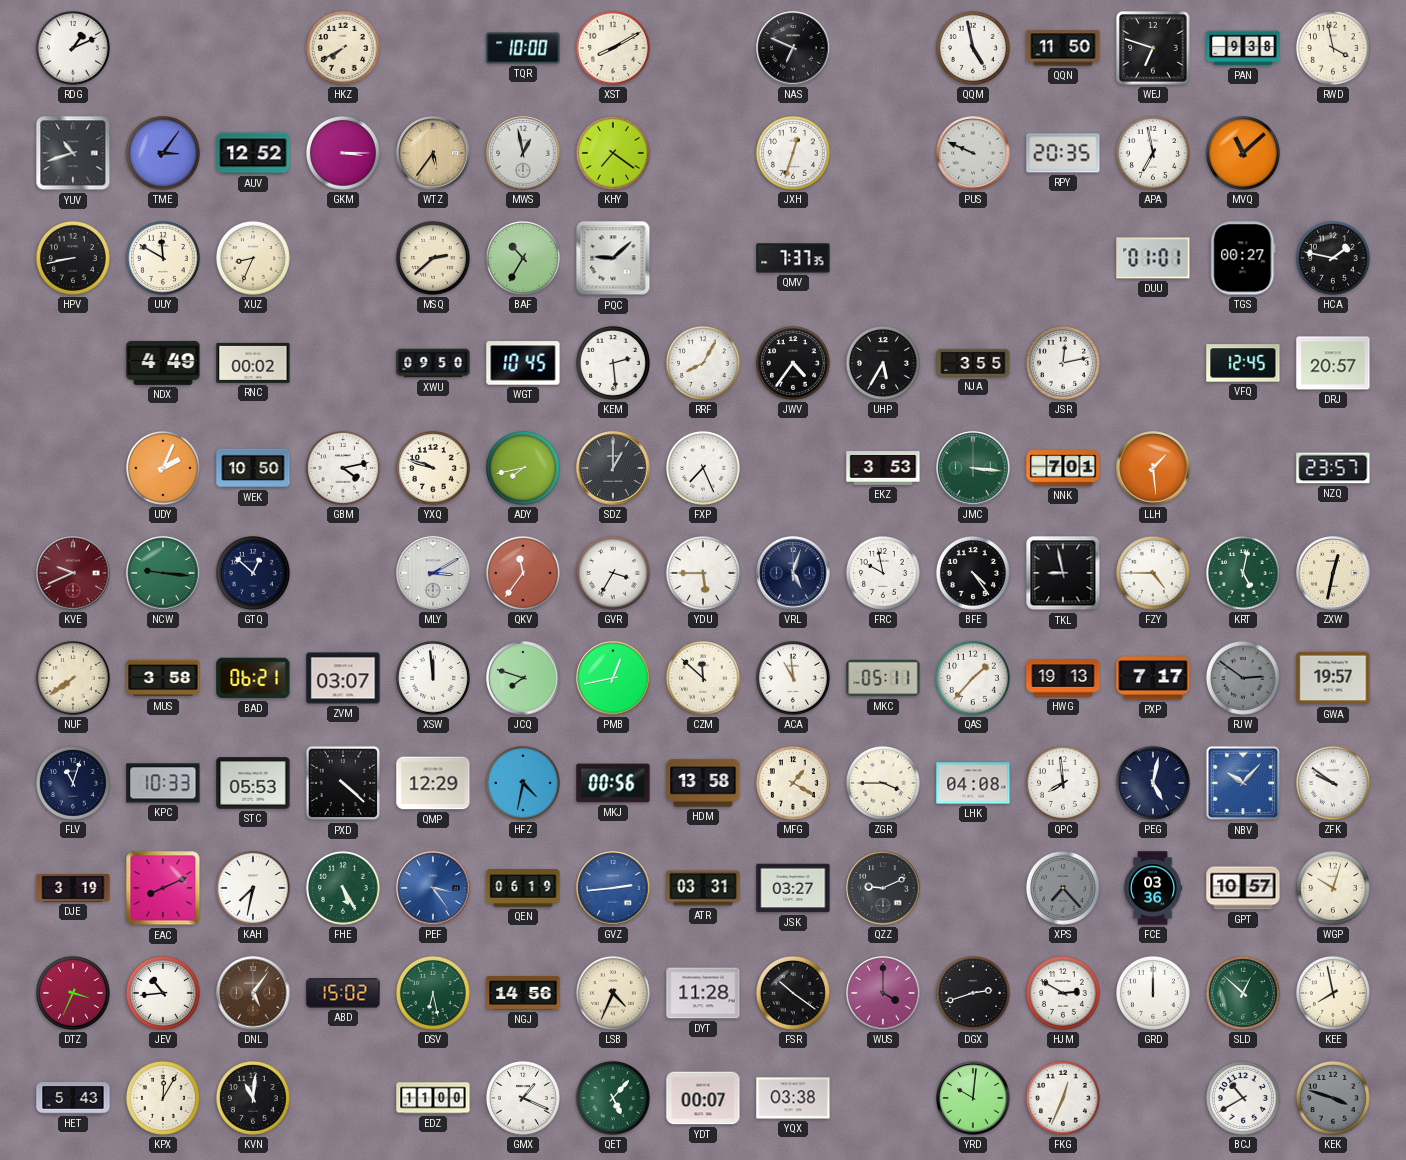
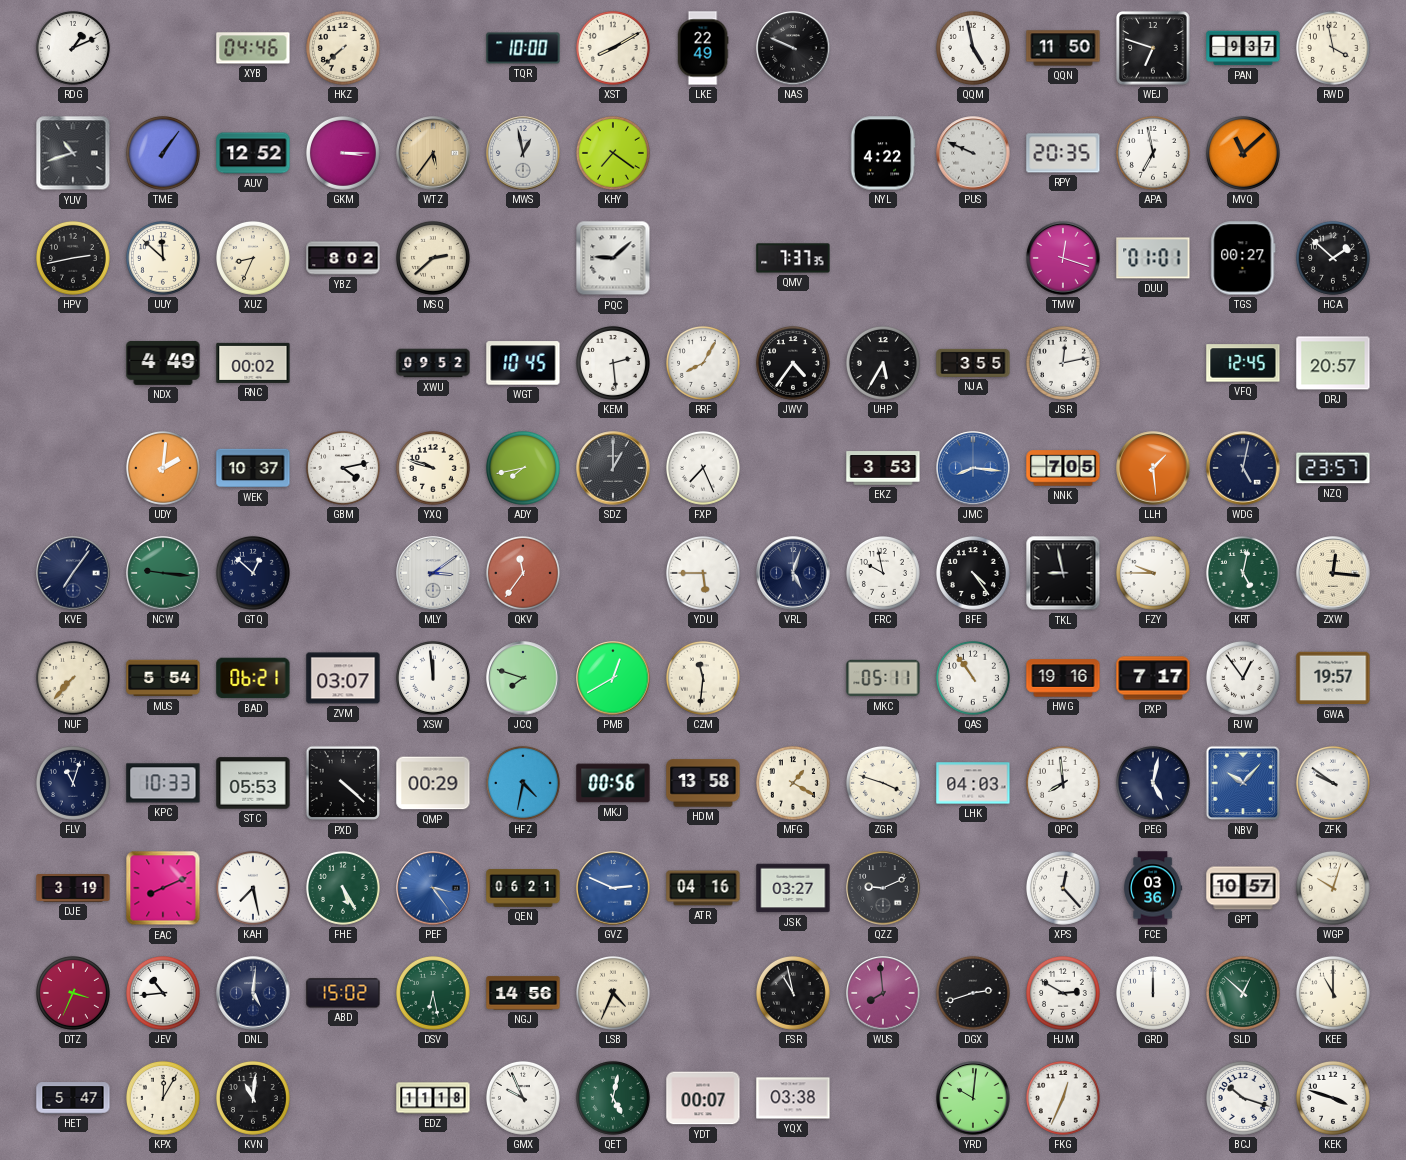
XYB: none -> 04:46
HKZ: 7:40 -> 7:38
LKE: none -> 22:49
NAS: 6:49 -> 9:49
PAN: 9:38 -> 9:37
TME: 3:06 -> 1:06
JXH: 12:33 -> none
NYL: none -> 4:22
HPV: 8:43 -> 2:43
UUY: 11:50 -> 11:52
YBZ: none -> 8:02
BAF: 10:35 -> none
TMW: none -> 12:18
HCA: 1:47 -> 1:52
XWU: 09:50 -> 09:52
UDY: 2:04 -> 2:01
WEK: 10:50 -> 10:37
JMC: 3:16 -> 8:16
JMC dial: green -> blue
NNK: 7:01 -> 7:05
WDG: none -> 5:02
KVE: 9:41 -> 7:06
KVE dial: burgundy -> navy
MLY: 3:10 -> 3:09
GVR: 3:35 -> none
FZY: 4:45 -> 9:45
ZXW: 12:32 -> 12:16
NUF: 7:39 -> 7:37
MUS: 3:58 -> 5:54
PMB: 12:43 -> 12:40
CZM: 11:52 -> 11:31
ACA: 10:59 -> none
QAS: 1:37 -> 10:54
HWG: 19:13 -> 19:16
RJW: 2:51 -> 12:54
RJW dial: grey -> white
QMP: 12:29 -> 00:29
ZGR: 3:45 -> 3:48
LHK: 04:08 -> 04:03
KAH: 7:32 -> 7:28
QEN: 06:19 -> 06:21
GVZ: 2:44 -> 2:49
ATR: 03:31 -> 04:16
XPS: 7:23 -> 12:23
XPS dial: grey -> white
DNL: 5:06 -> 5:01
DNL dial: brown -> navy
DYT: 11:28 -> none
FSR: 10:21 -> 10:58
WUS: 4:00 -> 7:59
KEE: 7:58 -> 11:00
HET: 5:43 -> 5:47
EDZ: 11:00 -> 11:18
GMX: 1:19 -> 9:56
QET: 5:07 -> 5:02
BCJ: 10:40 -> 10:18
KEK dial: grey -> white
